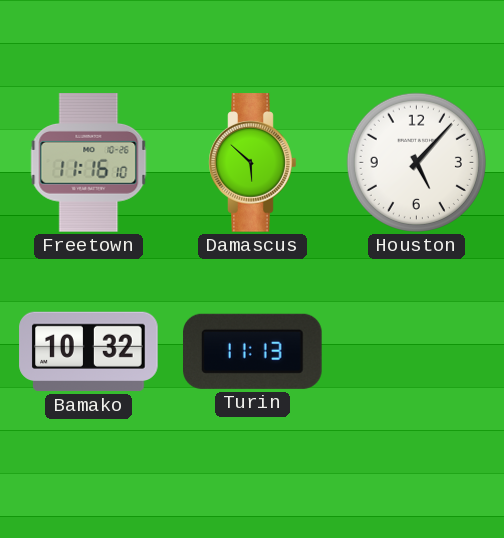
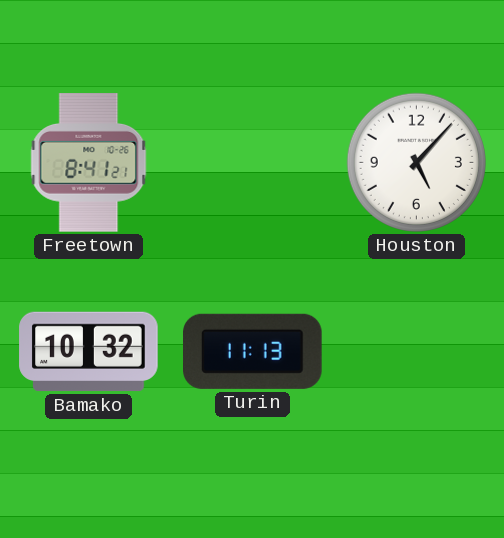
Freetown: 11:16 -> 8:41
Damascus: 5:52 -> none
